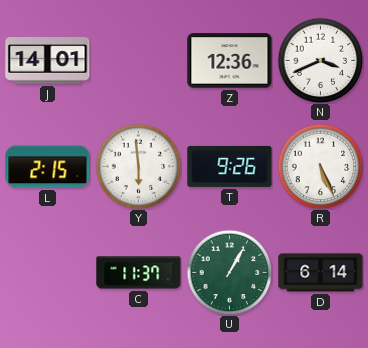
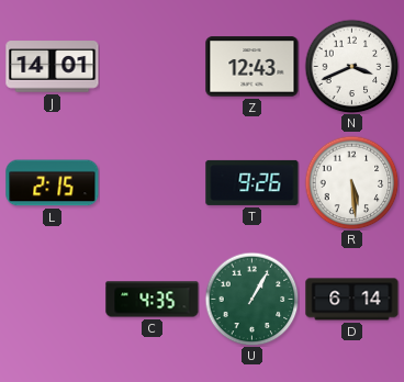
Z: 12:36 -> 12:43
Y: 5:59 -> none
R: 5:26 -> 5:29
C: 11:37 -> 4:35
